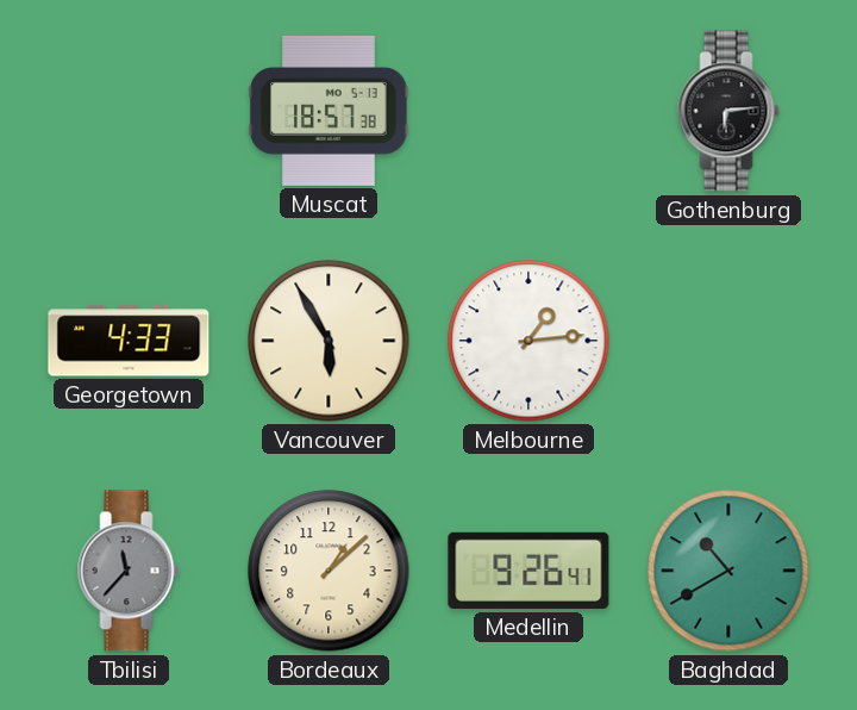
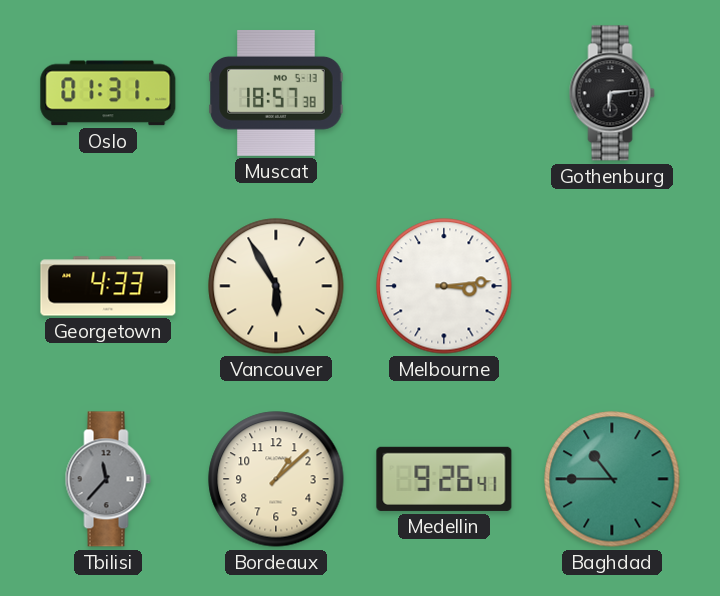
Oslo: none -> 01:31
Melbourne: 1:14 -> 3:14
Baghdad: 10:40 -> 10:45
